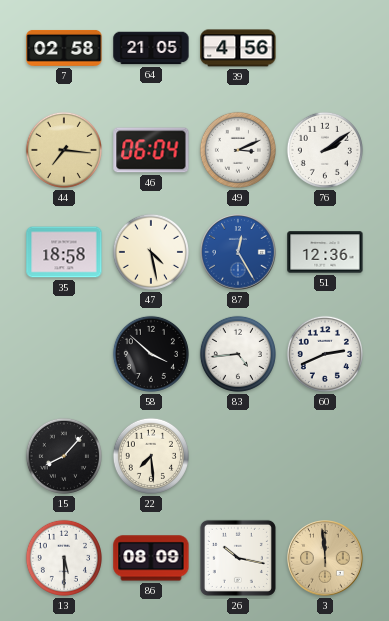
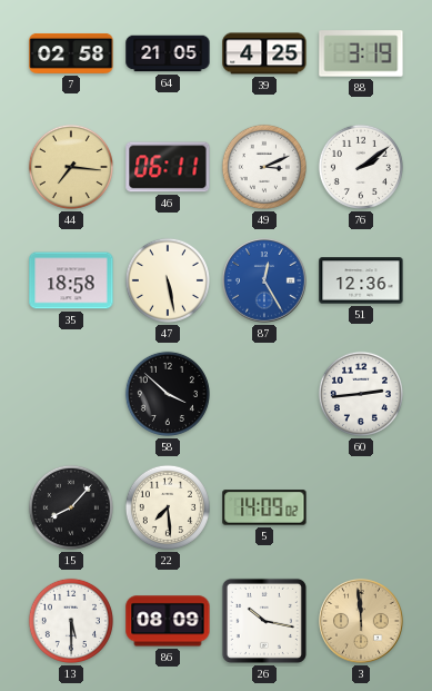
39: 4:56 -> 4:25
88: none -> 3:19
46: 06:04 -> 06:11
47: 4:28 -> 5:28
83: 4:44 -> none
60: 2:41 -> 2:44
5: none -> 14:09
